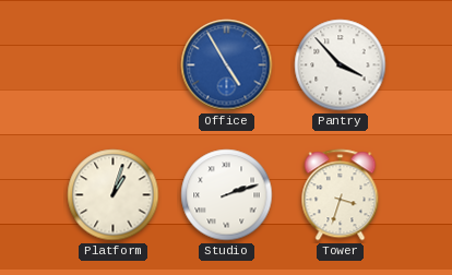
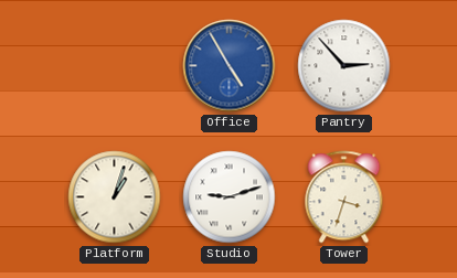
Pantry: 3:53 -> 2:53
Studio: 2:12 -> 9:12
